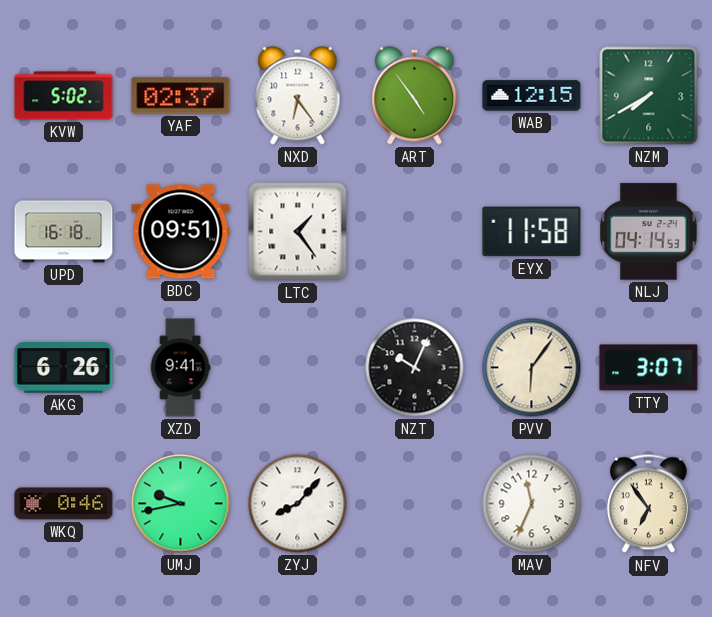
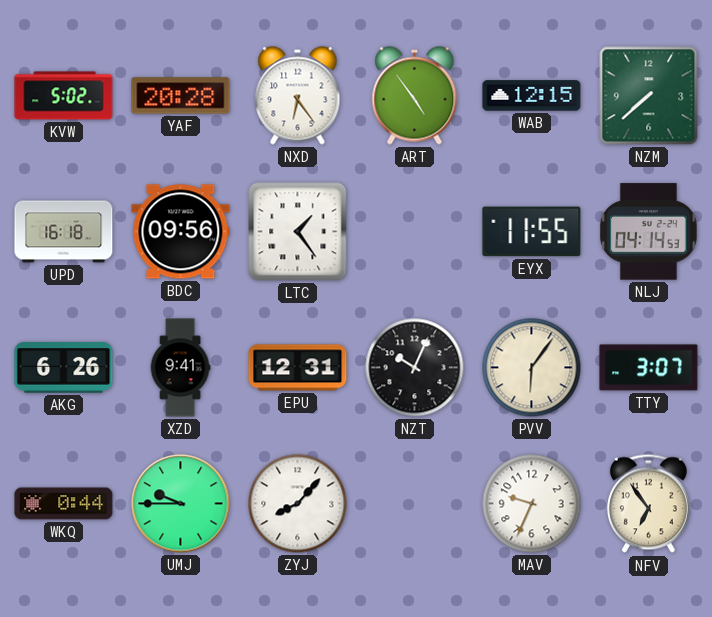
YAF: 02:37 -> 20:28
NZM: 7:40 -> 7:38
BDC: 09:51 -> 09:56
EYX: 11:58 -> 11:55
EPU: none -> 12:31
WKQ: 0:46 -> 0:44
UMJ: 9:43 -> 9:45
MAV: 11:34 -> 9:34
